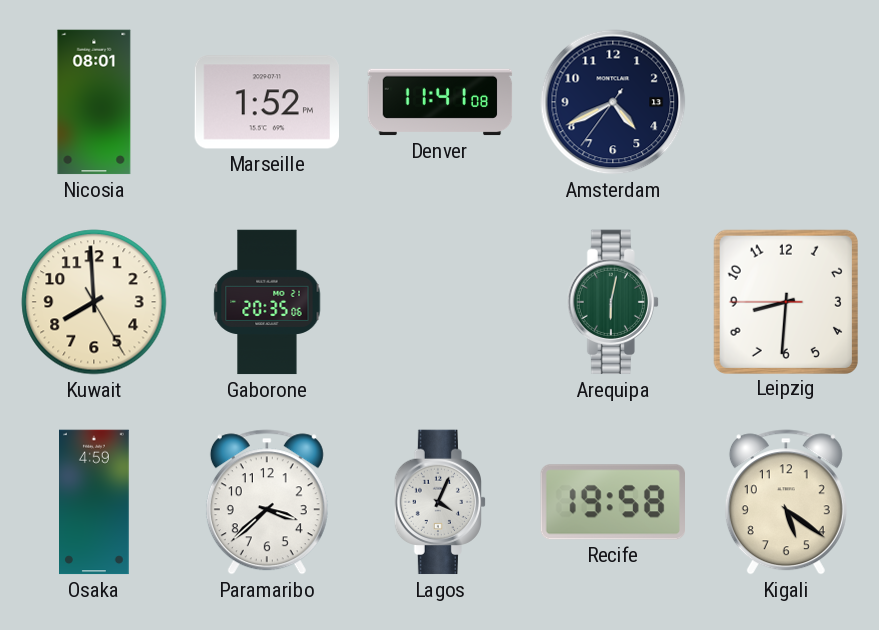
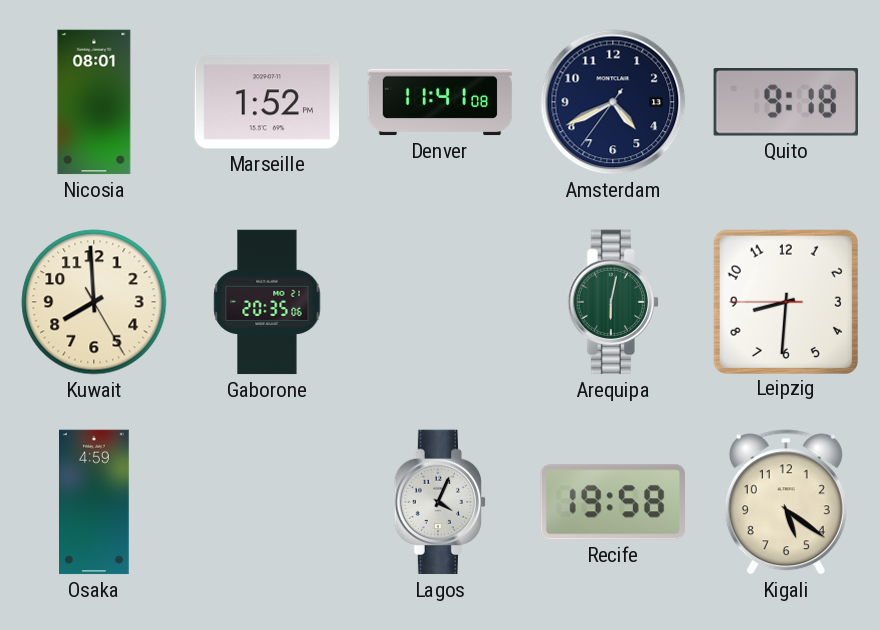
Quito: none -> 9:18
Paramaribo: 3:38 -> none
